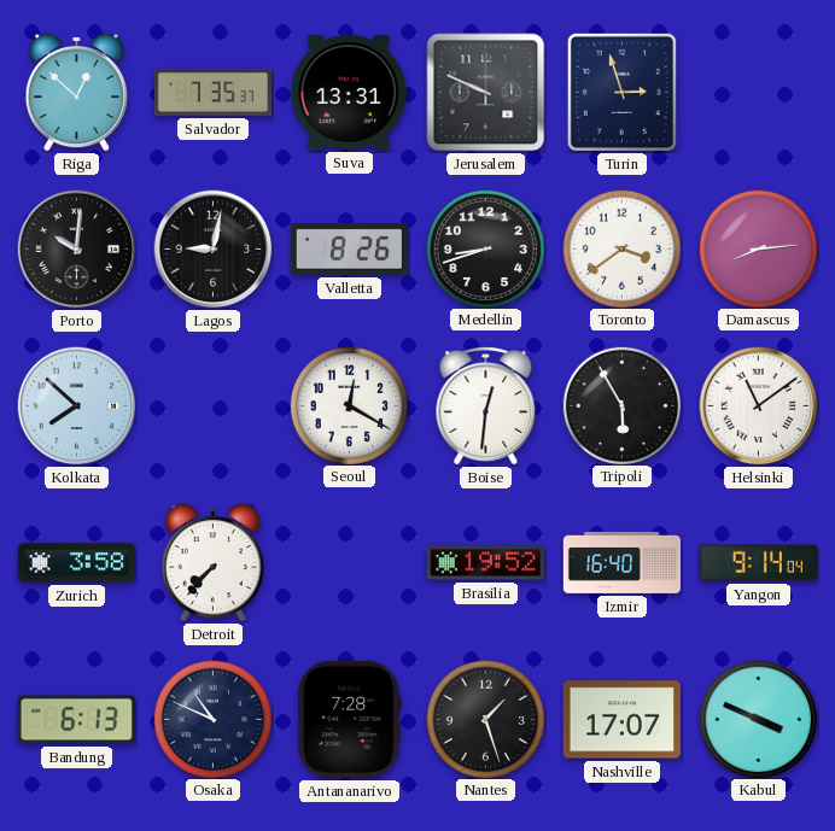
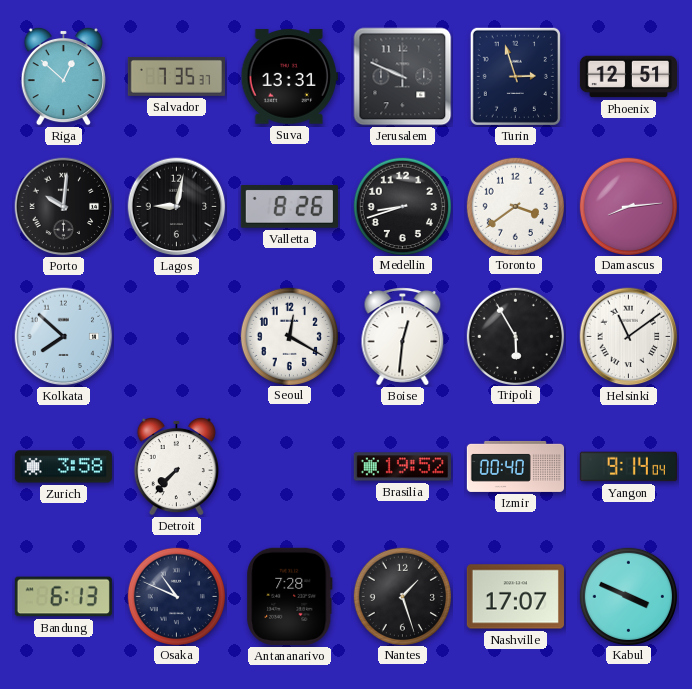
Phoenix: none -> 12:51
Izmir: 16:40 -> 00:40
